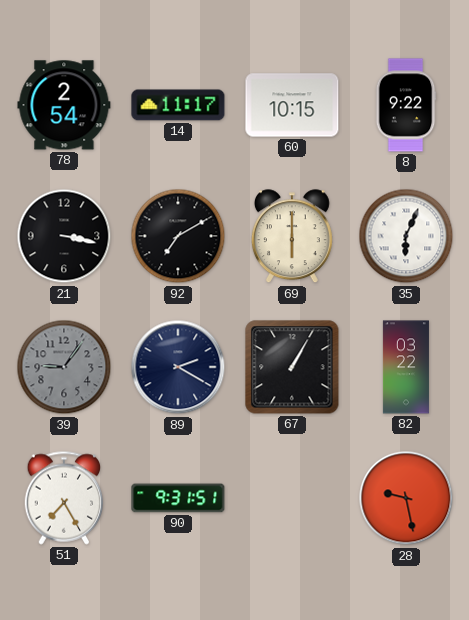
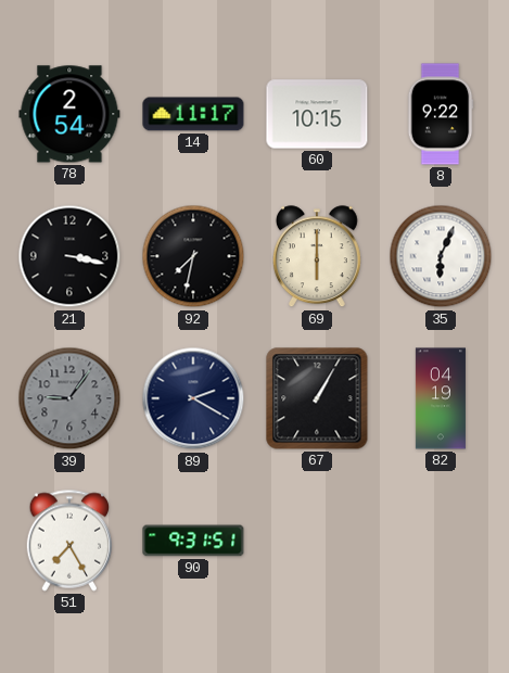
92: 7:10 -> 7:32
82: 03:22 -> 04:19
28: 9:28 -> none
